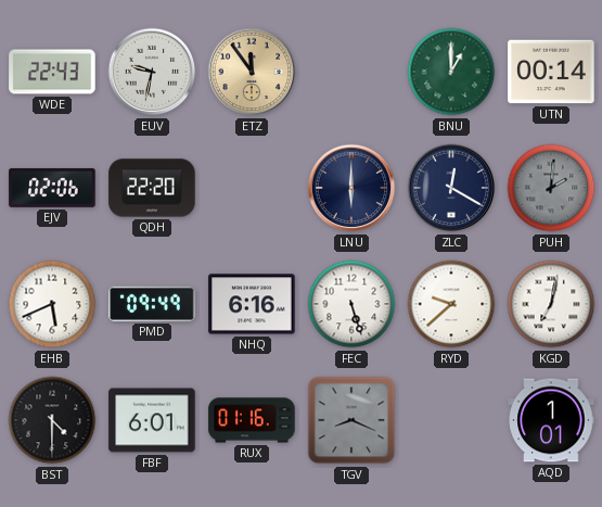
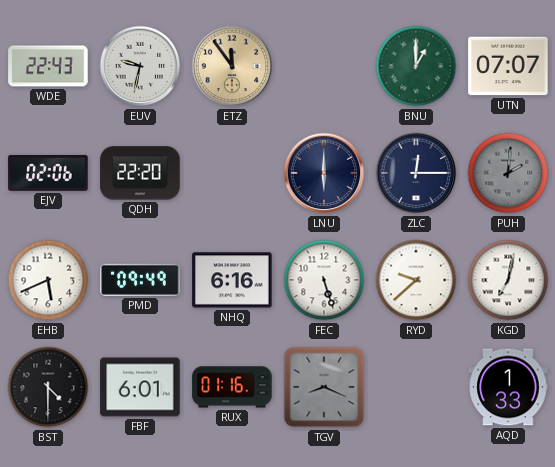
UTN: 00:14 -> 07:07
ZLC: 12:20 -> 12:15
AQD: 1:01 -> 1:33
